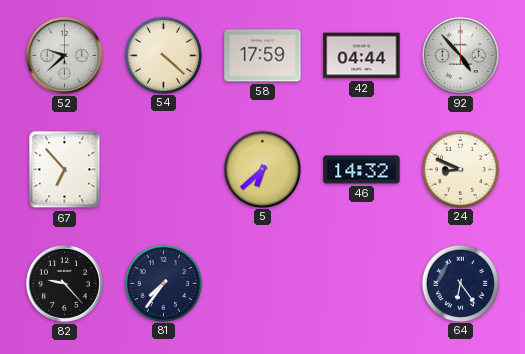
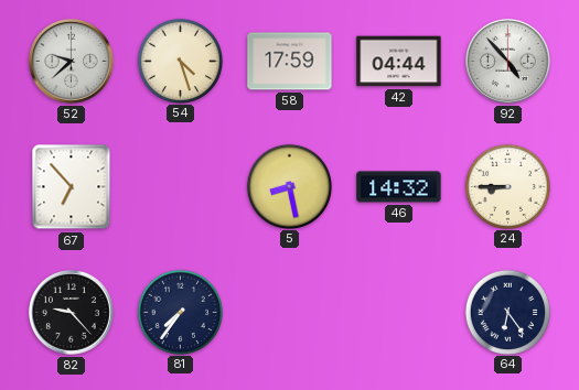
54: 4:22 -> 4:27
5: 6:38 -> 8:28
24: 8:49 -> 8:45
